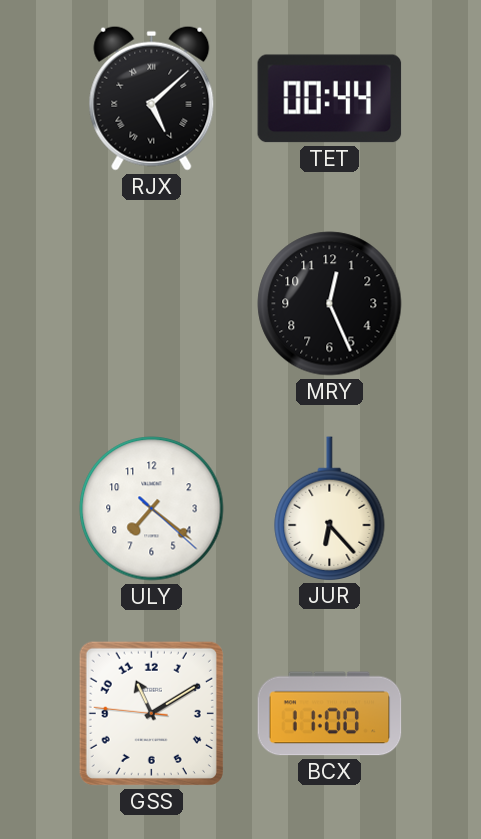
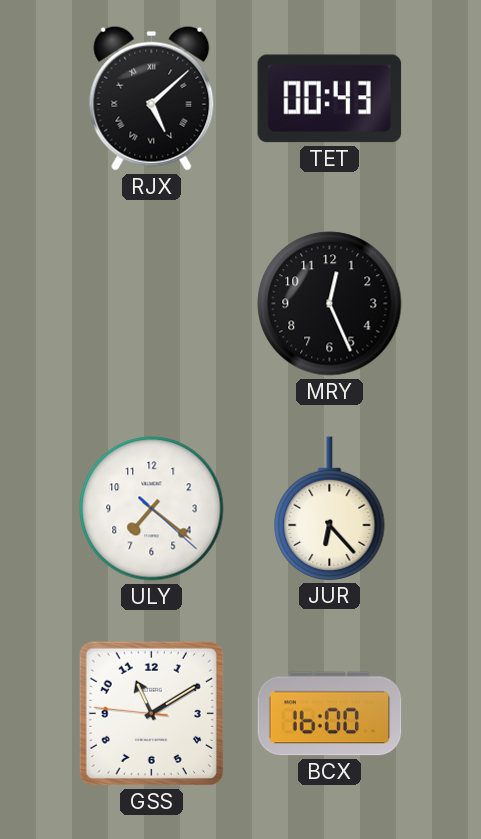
TET: 00:44 -> 00:43
BCX: 11:00 -> 16:00
